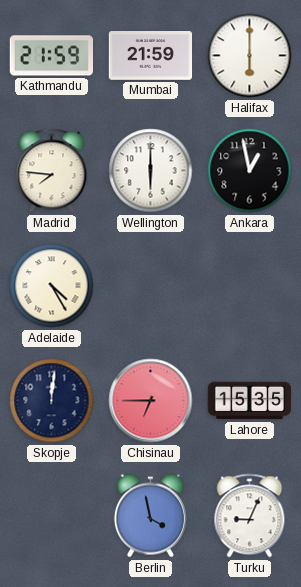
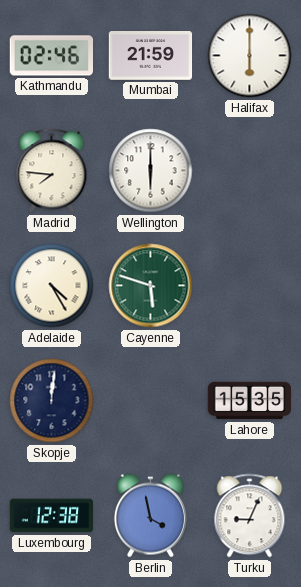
Kathmandu: 21:59 -> 02:46
Ankara: 12:58 -> none
Cayenne: none -> 5:48
Chisinau: 6:45 -> none
Luxembourg: none -> 12:38
